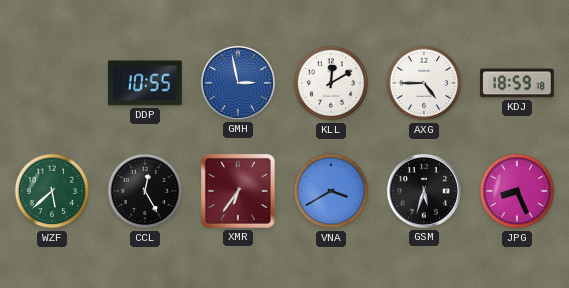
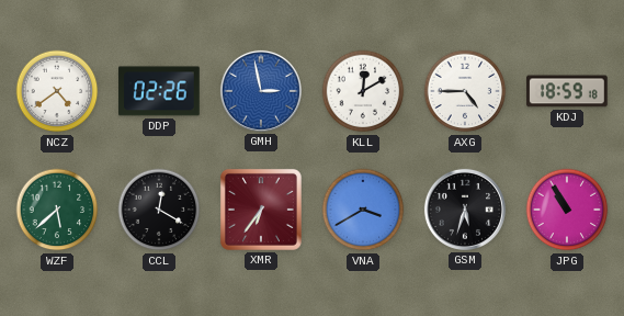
NCZ: none -> 4:39
DDP: 10:55 -> 02:26
CCL: 12:25 -> 12:20
JPG: 8:26 -> 10:55
